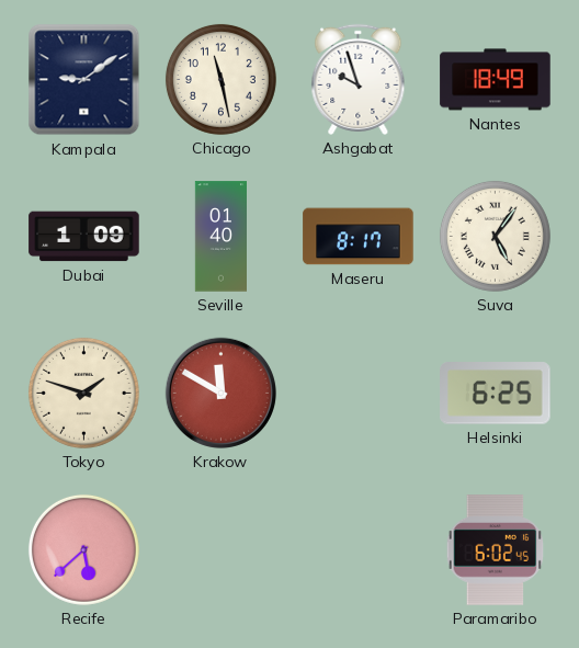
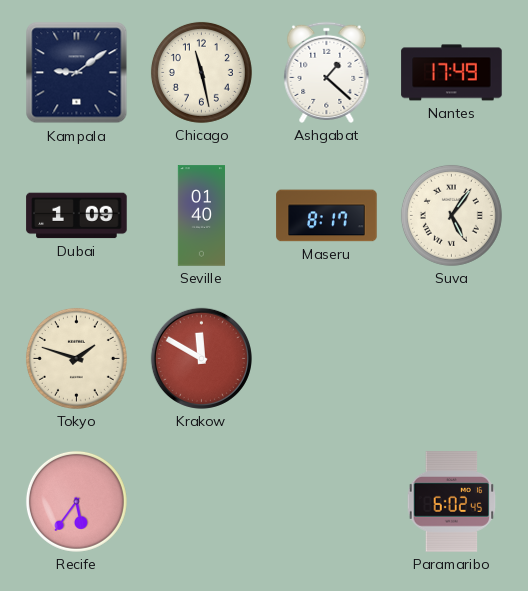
Ashgabat: 9:57 -> 1:22
Nantes: 18:49 -> 17:49
Helsinki: 6:25 -> none
Recife: 5:38 -> 5:36
